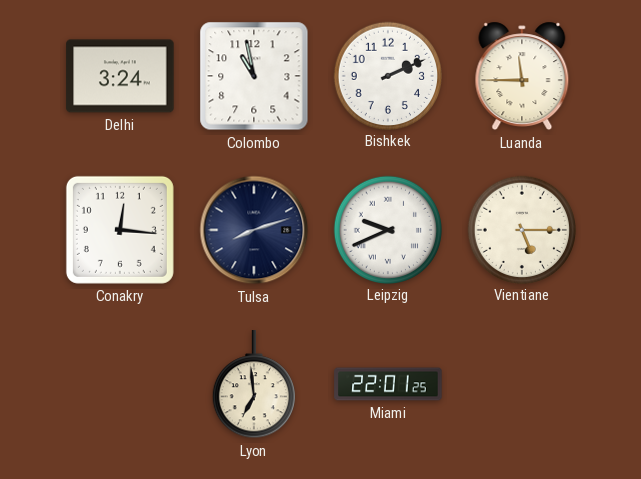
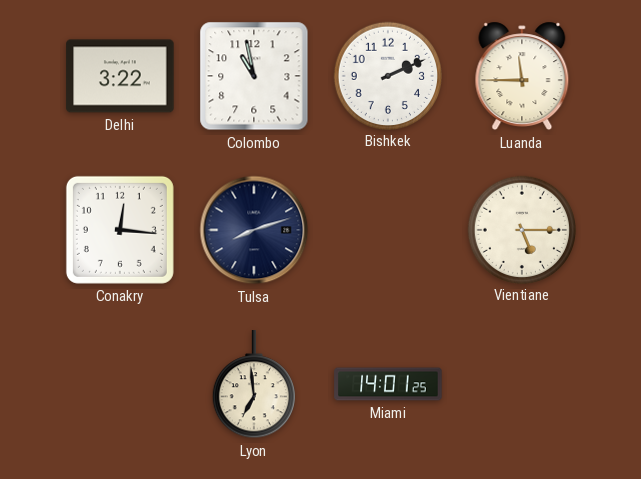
Delhi: 3:24 -> 3:22
Leipzig: 9:41 -> none
Miami: 22:01 -> 14:01
